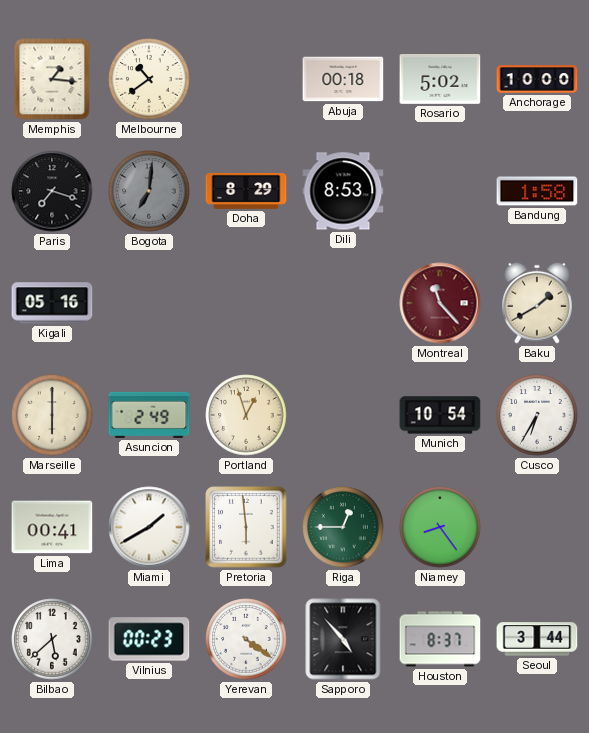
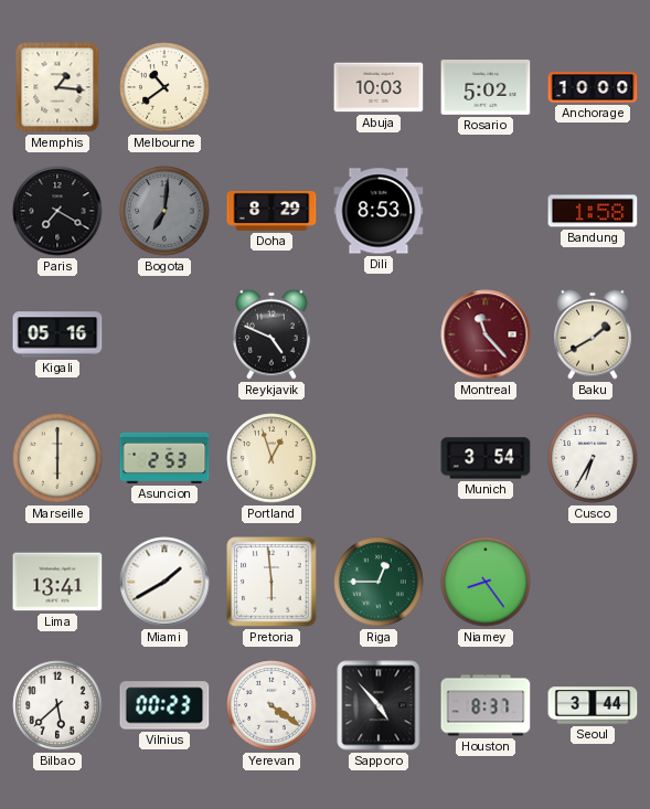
Abuja: 00:18 -> 10:03
Paris: 7:18 -> 7:20
Reykjavik: none -> 4:49
Asuncion: 2:49 -> 2:53
Munich: 10:54 -> 3:54
Lima: 00:41 -> 13:41
